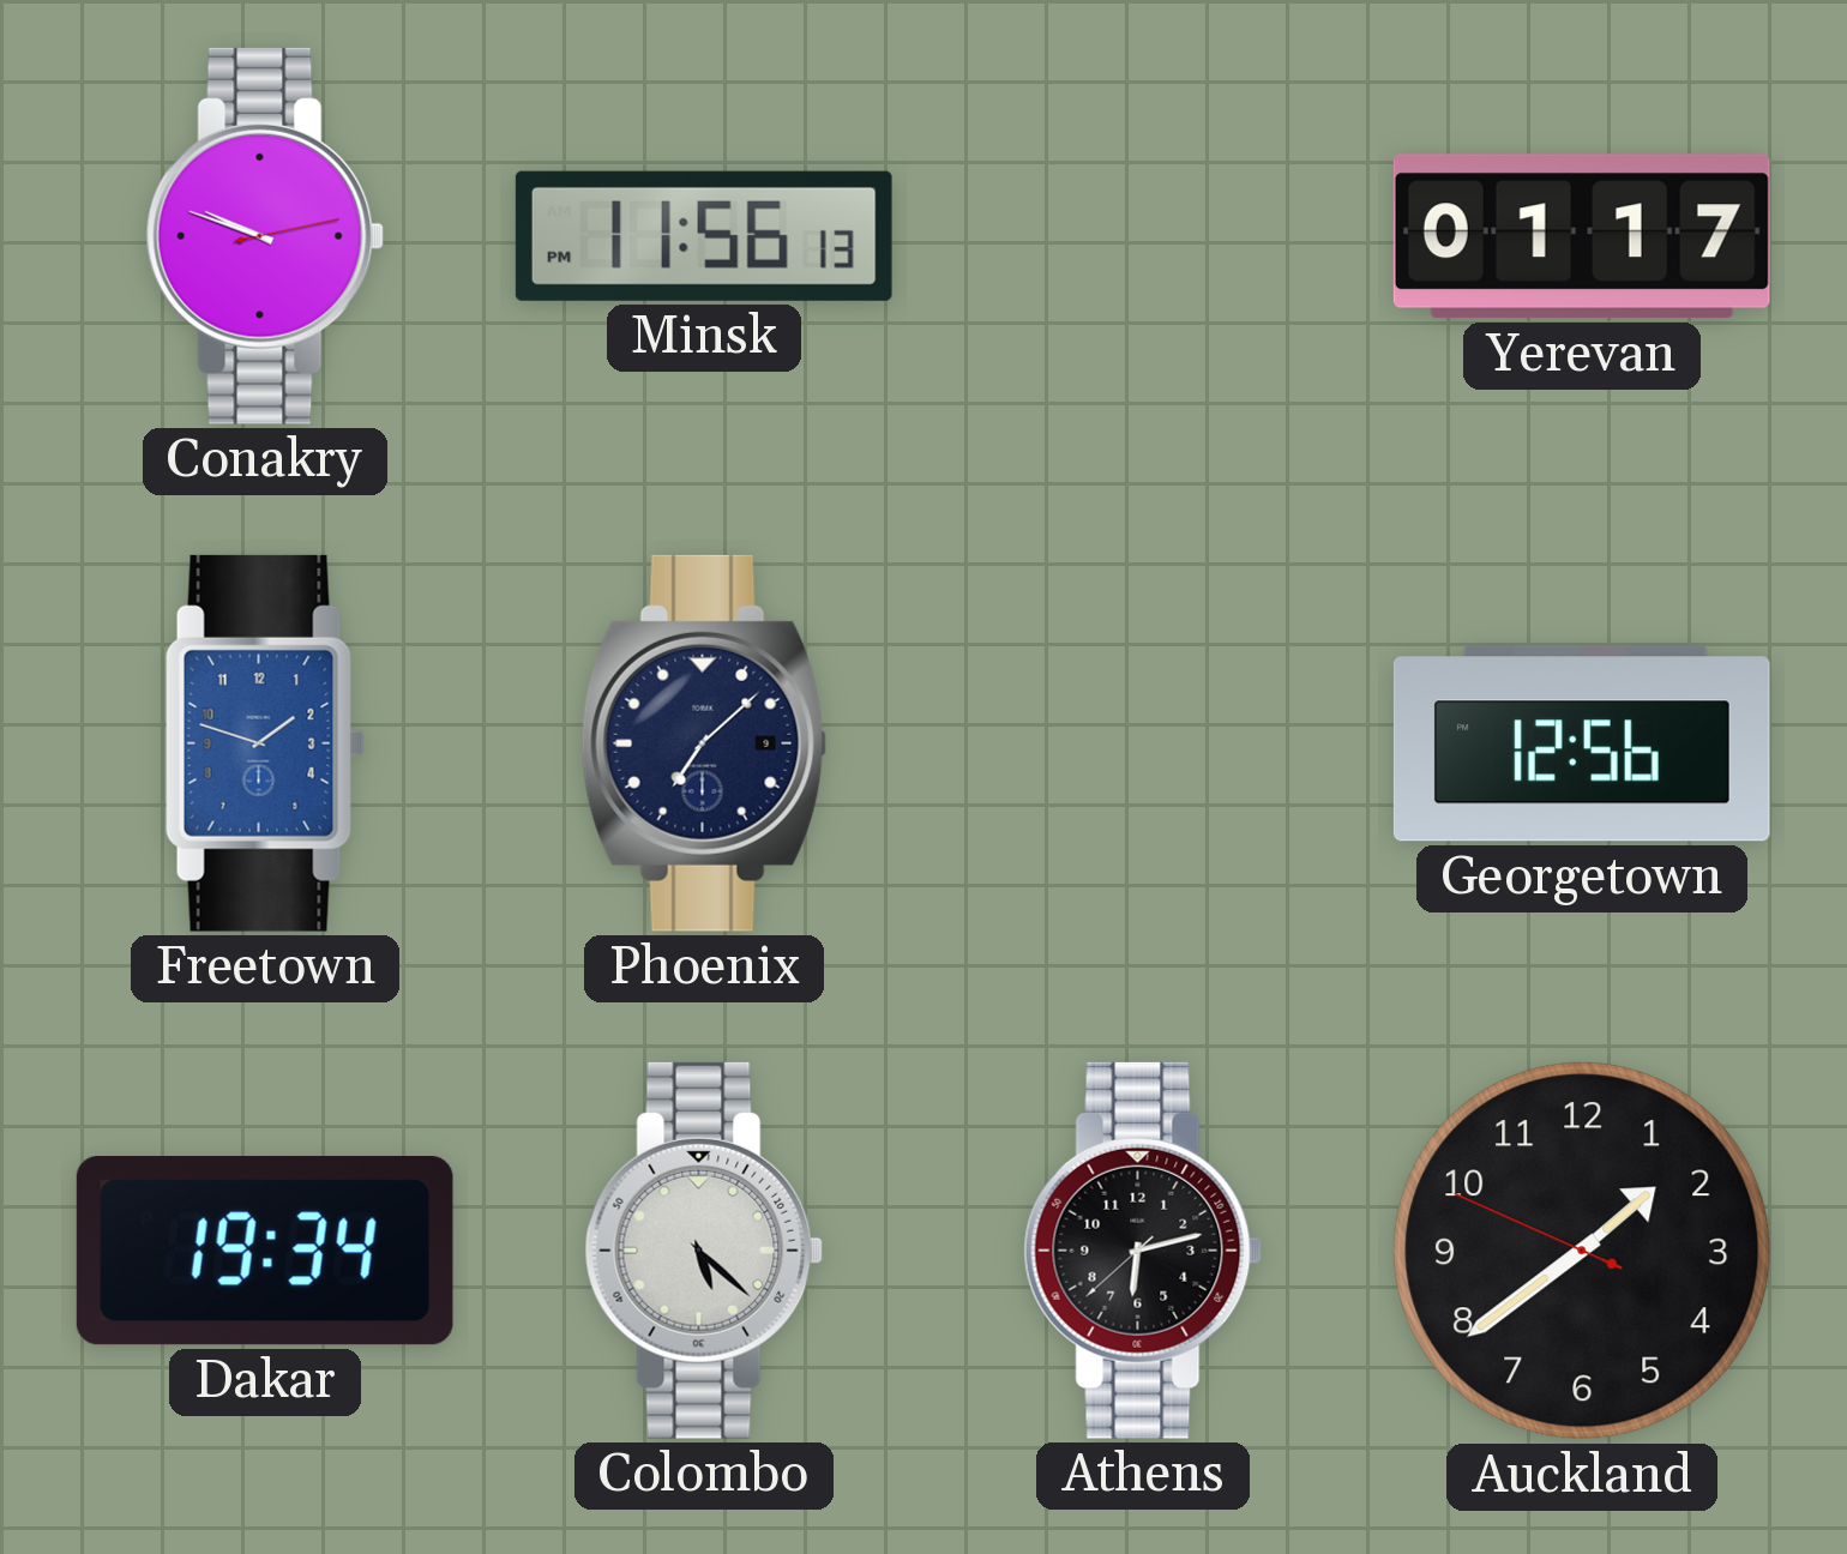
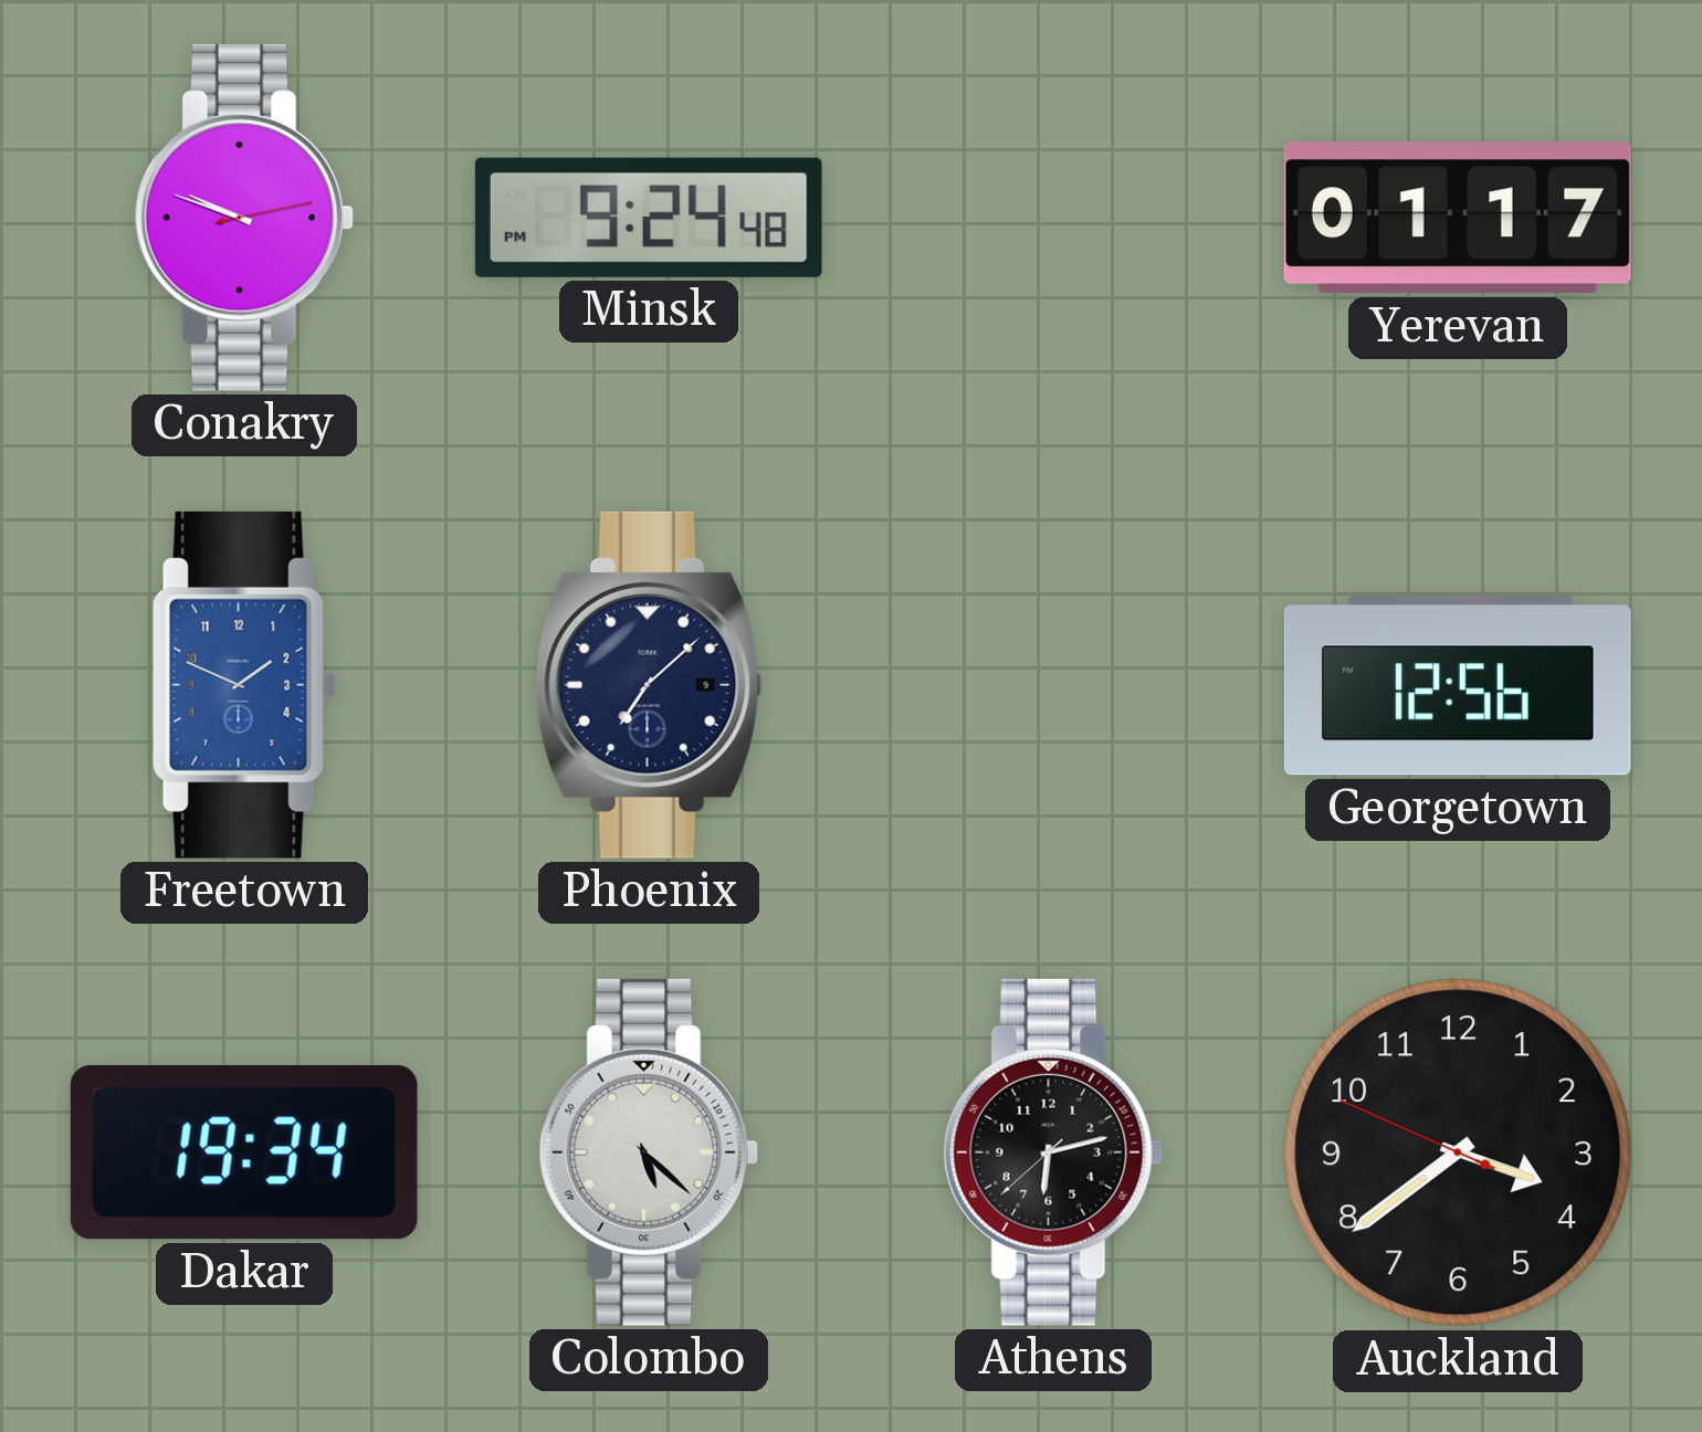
Minsk: 11:56 -> 9:24
Freetown: 1:48 -> 1:49
Auckland: 1:38 -> 3:38
